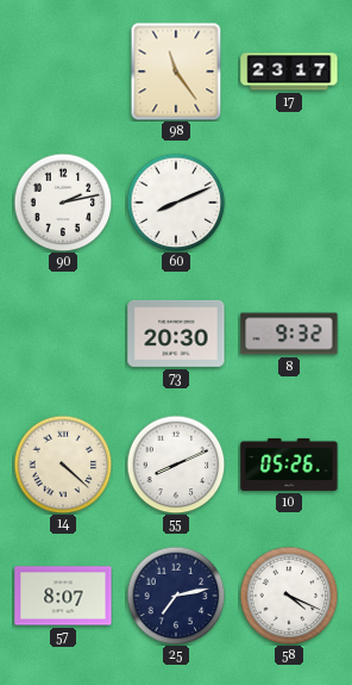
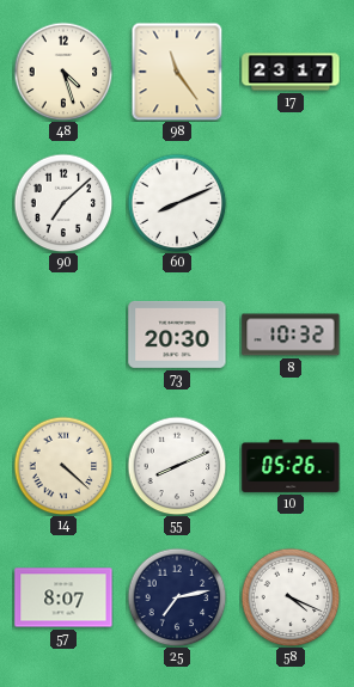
48: none -> 4:27
90: 2:13 -> 7:08
8: 9:32 -> 10:32
